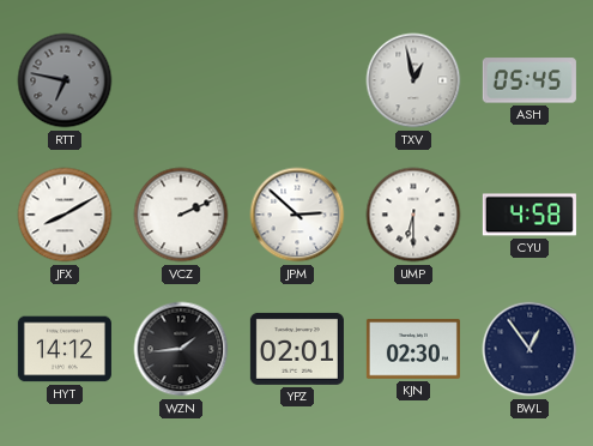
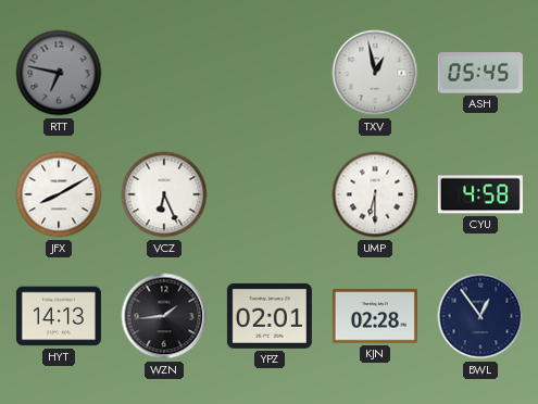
VCZ: 2:11 -> 6:26
JPM: 2:52 -> none
HYT: 14:12 -> 14:13
KJN: 02:30 -> 02:28
